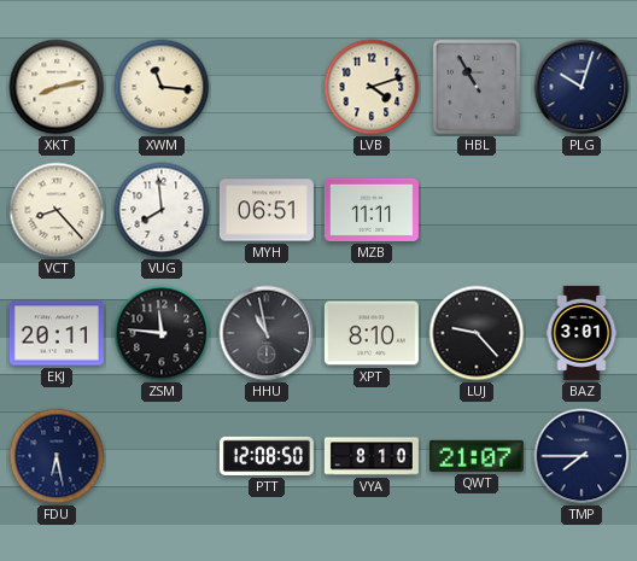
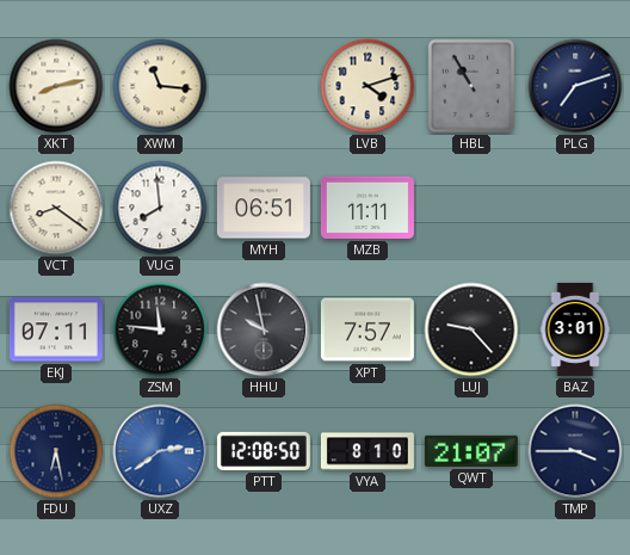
PLG: 10:03 -> 7:12
VCT: 8:23 -> 8:21
EKJ: 20:11 -> 07:11
HHU: 10:58 -> 9:58
XPT: 8:10 -> 7:57
UXZ: none -> 2:39
TMP: 7:45 -> 3:45
